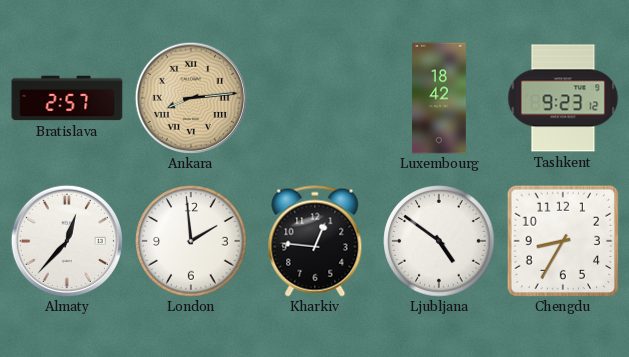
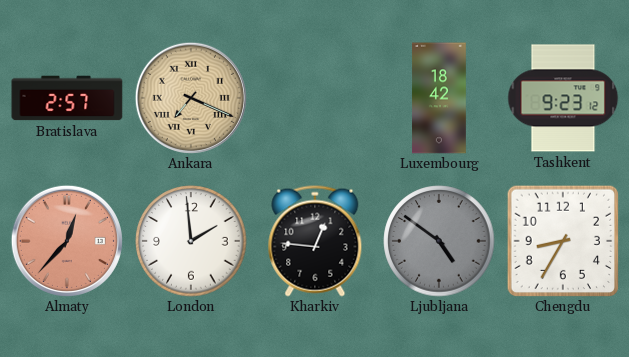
Ankara: 8:14 -> 7:19
Almaty dial: white -> salmon
Ljubljana dial: white -> grey
